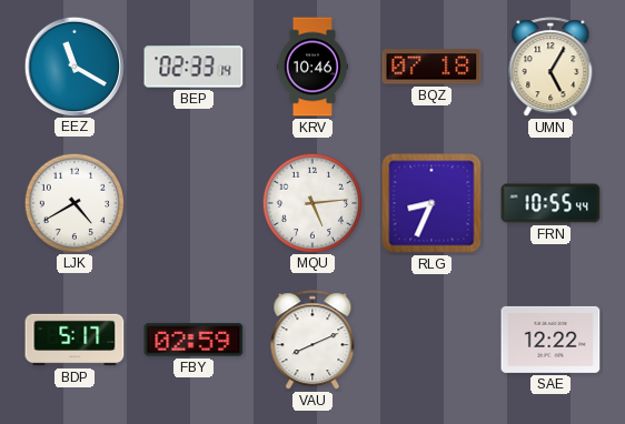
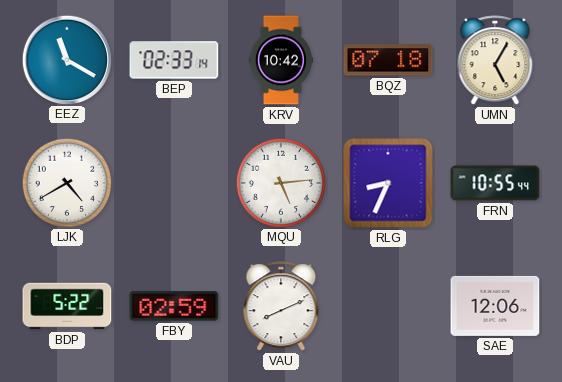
KRV: 10:46 -> 10:42
BDP: 5:17 -> 5:22
SAE: 12:22 -> 12:06
